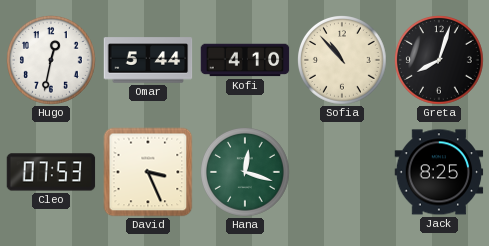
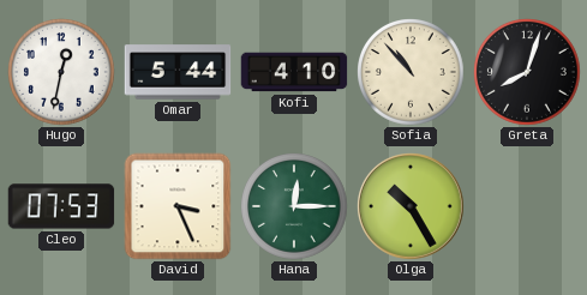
Hana: 12:18 -> 12:15
Olga: none -> 10:25
Jack: 8:25 -> none
